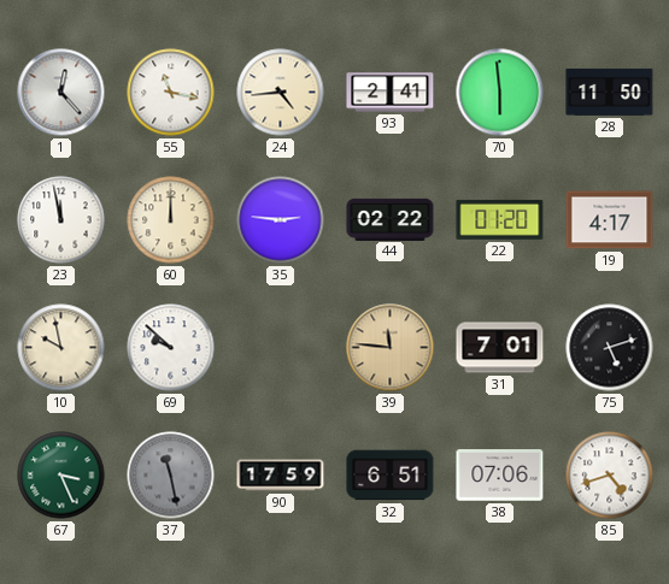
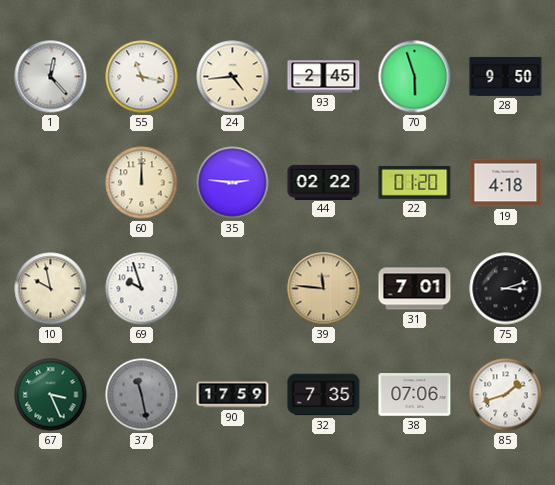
93: 2:41 -> 2:45
70: 5:59 -> 5:57
28: 11:50 -> 9:50
23: 11:58 -> none
19: 4:17 -> 4:18
69: 9:52 -> 9:57
75: 5:12 -> 3:12
32: 6:51 -> 7:35
85: 4:42 -> 1:42
